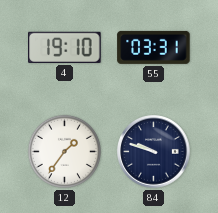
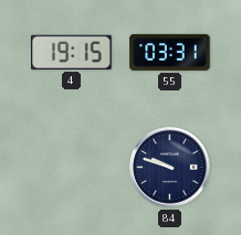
4: 19:10 -> 19:15
12: 1:36 -> none
